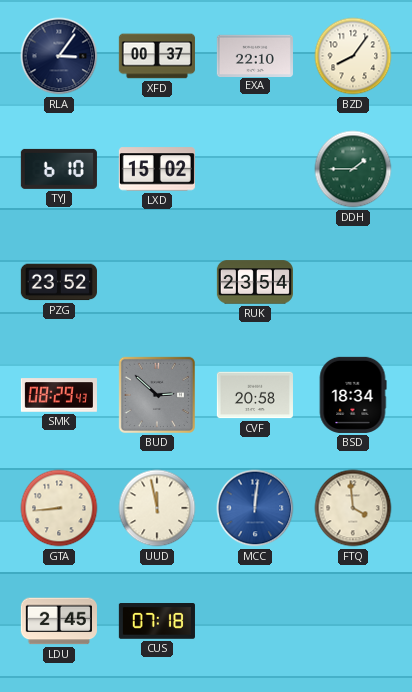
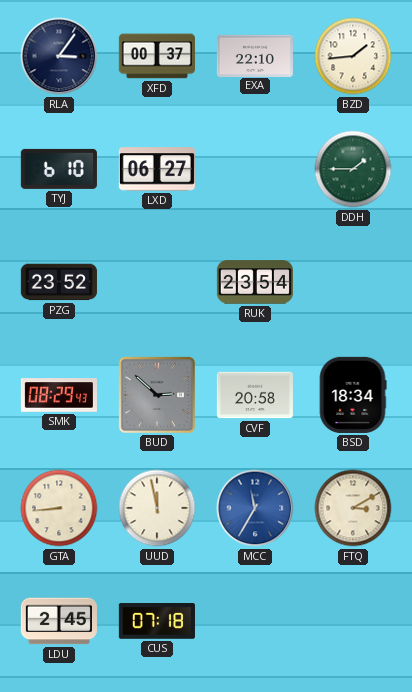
BZD: 8:06 -> 1:44
LXD: 15:02 -> 06:27
MCC: 12:01 -> 11:35
FTQ: 3:59 -> 3:10
